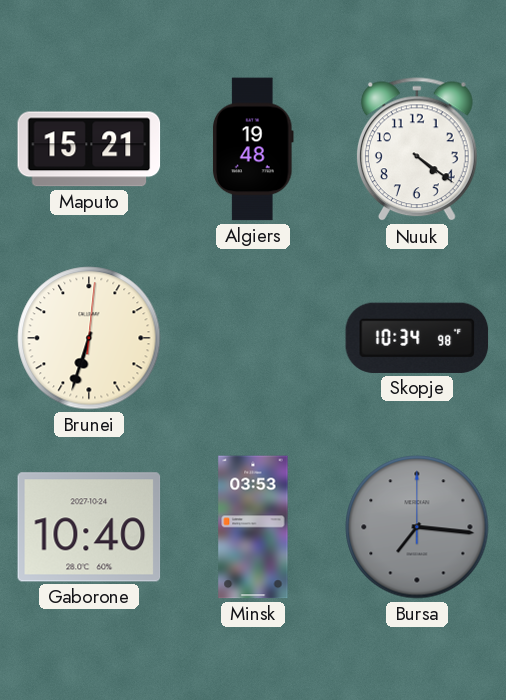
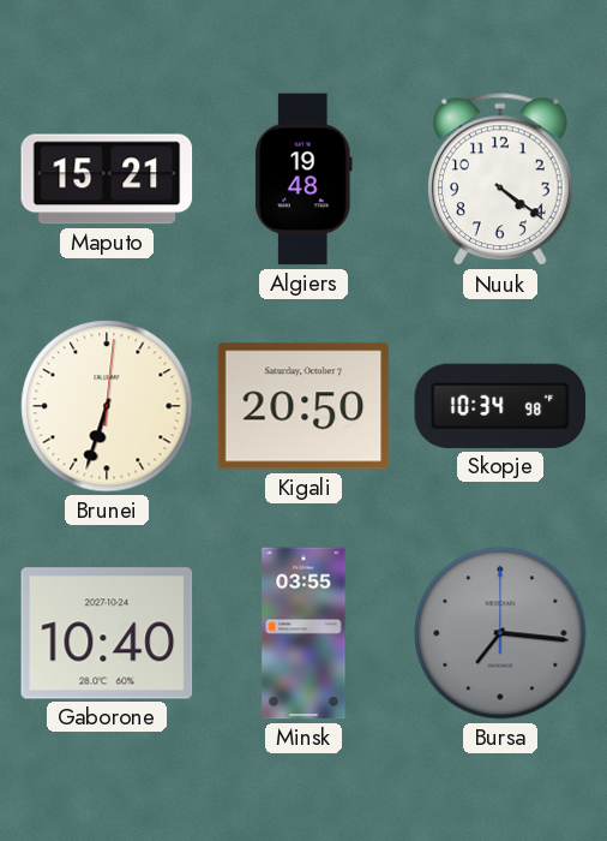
Kigali: none -> 20:50
Minsk: 03:53 -> 03:55
